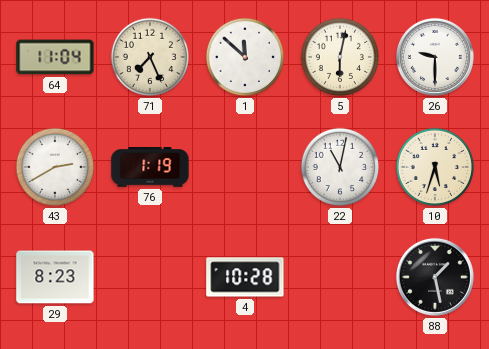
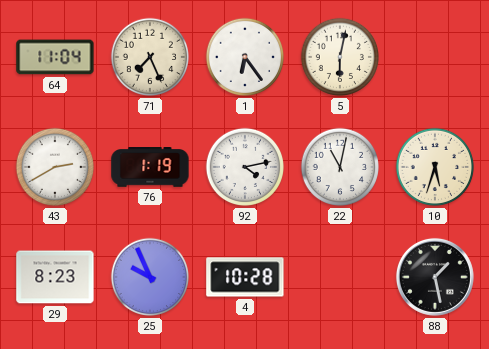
1: 11:52 -> 6:24
26: 9:30 -> none
92: none -> 4:13
25: none -> 9:56
